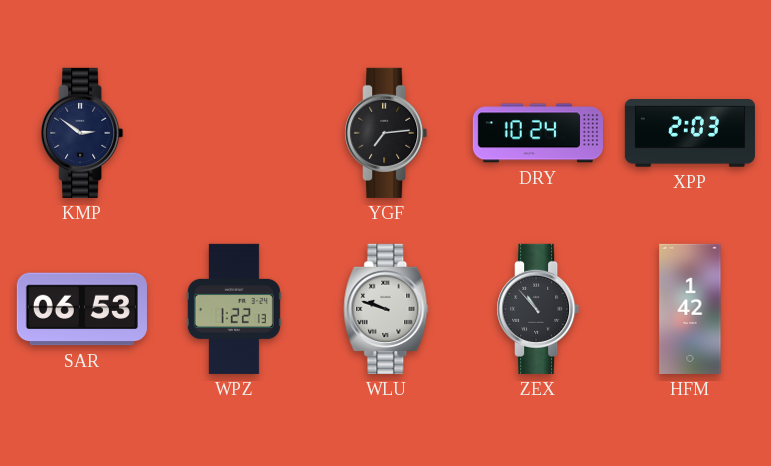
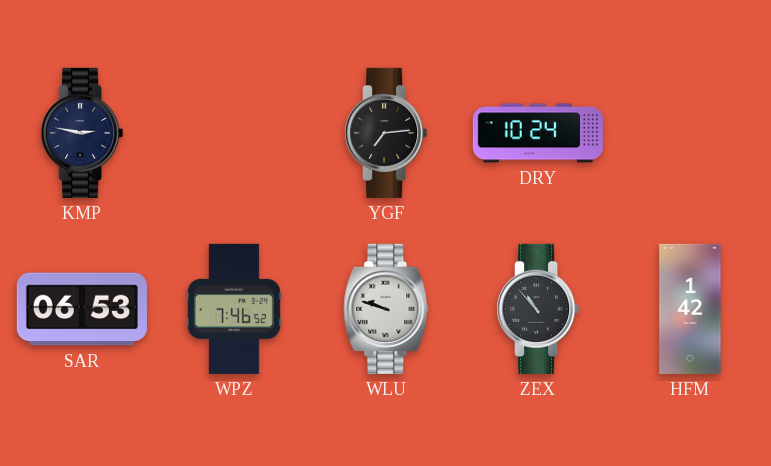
KMP: 2:51 -> 2:47
XPP: 2:03 -> none
WPZ: 1:22 -> 7:46
